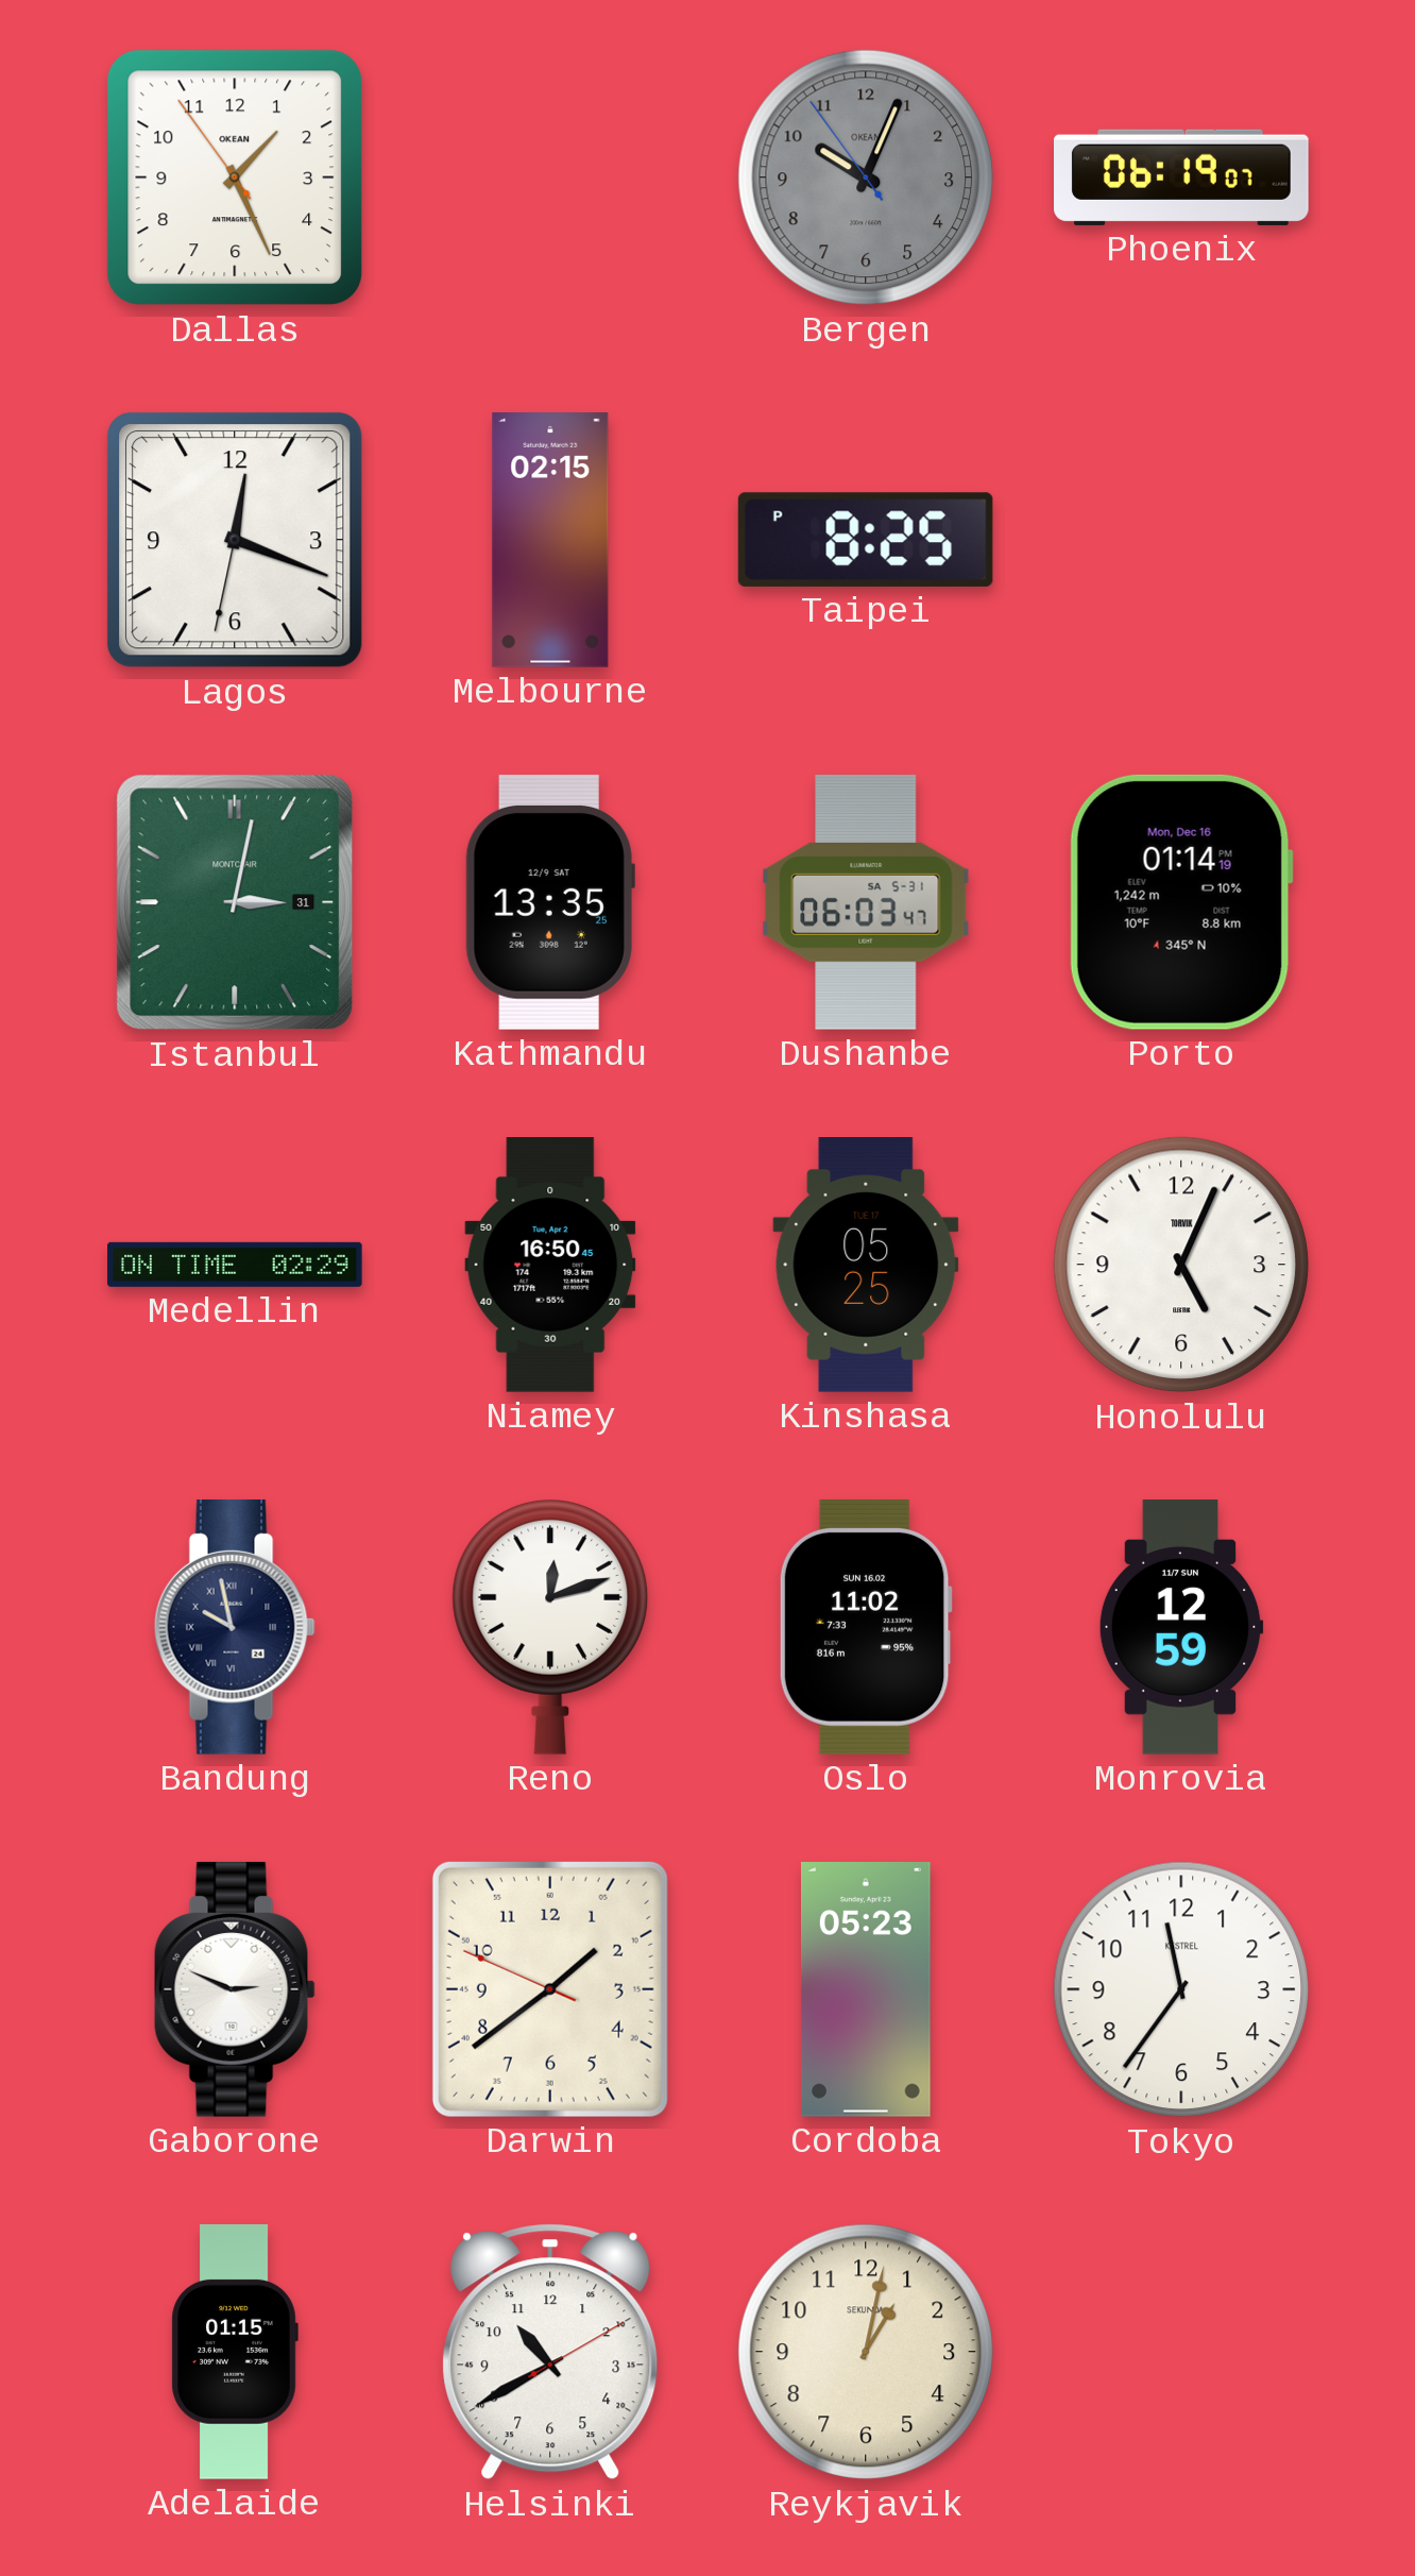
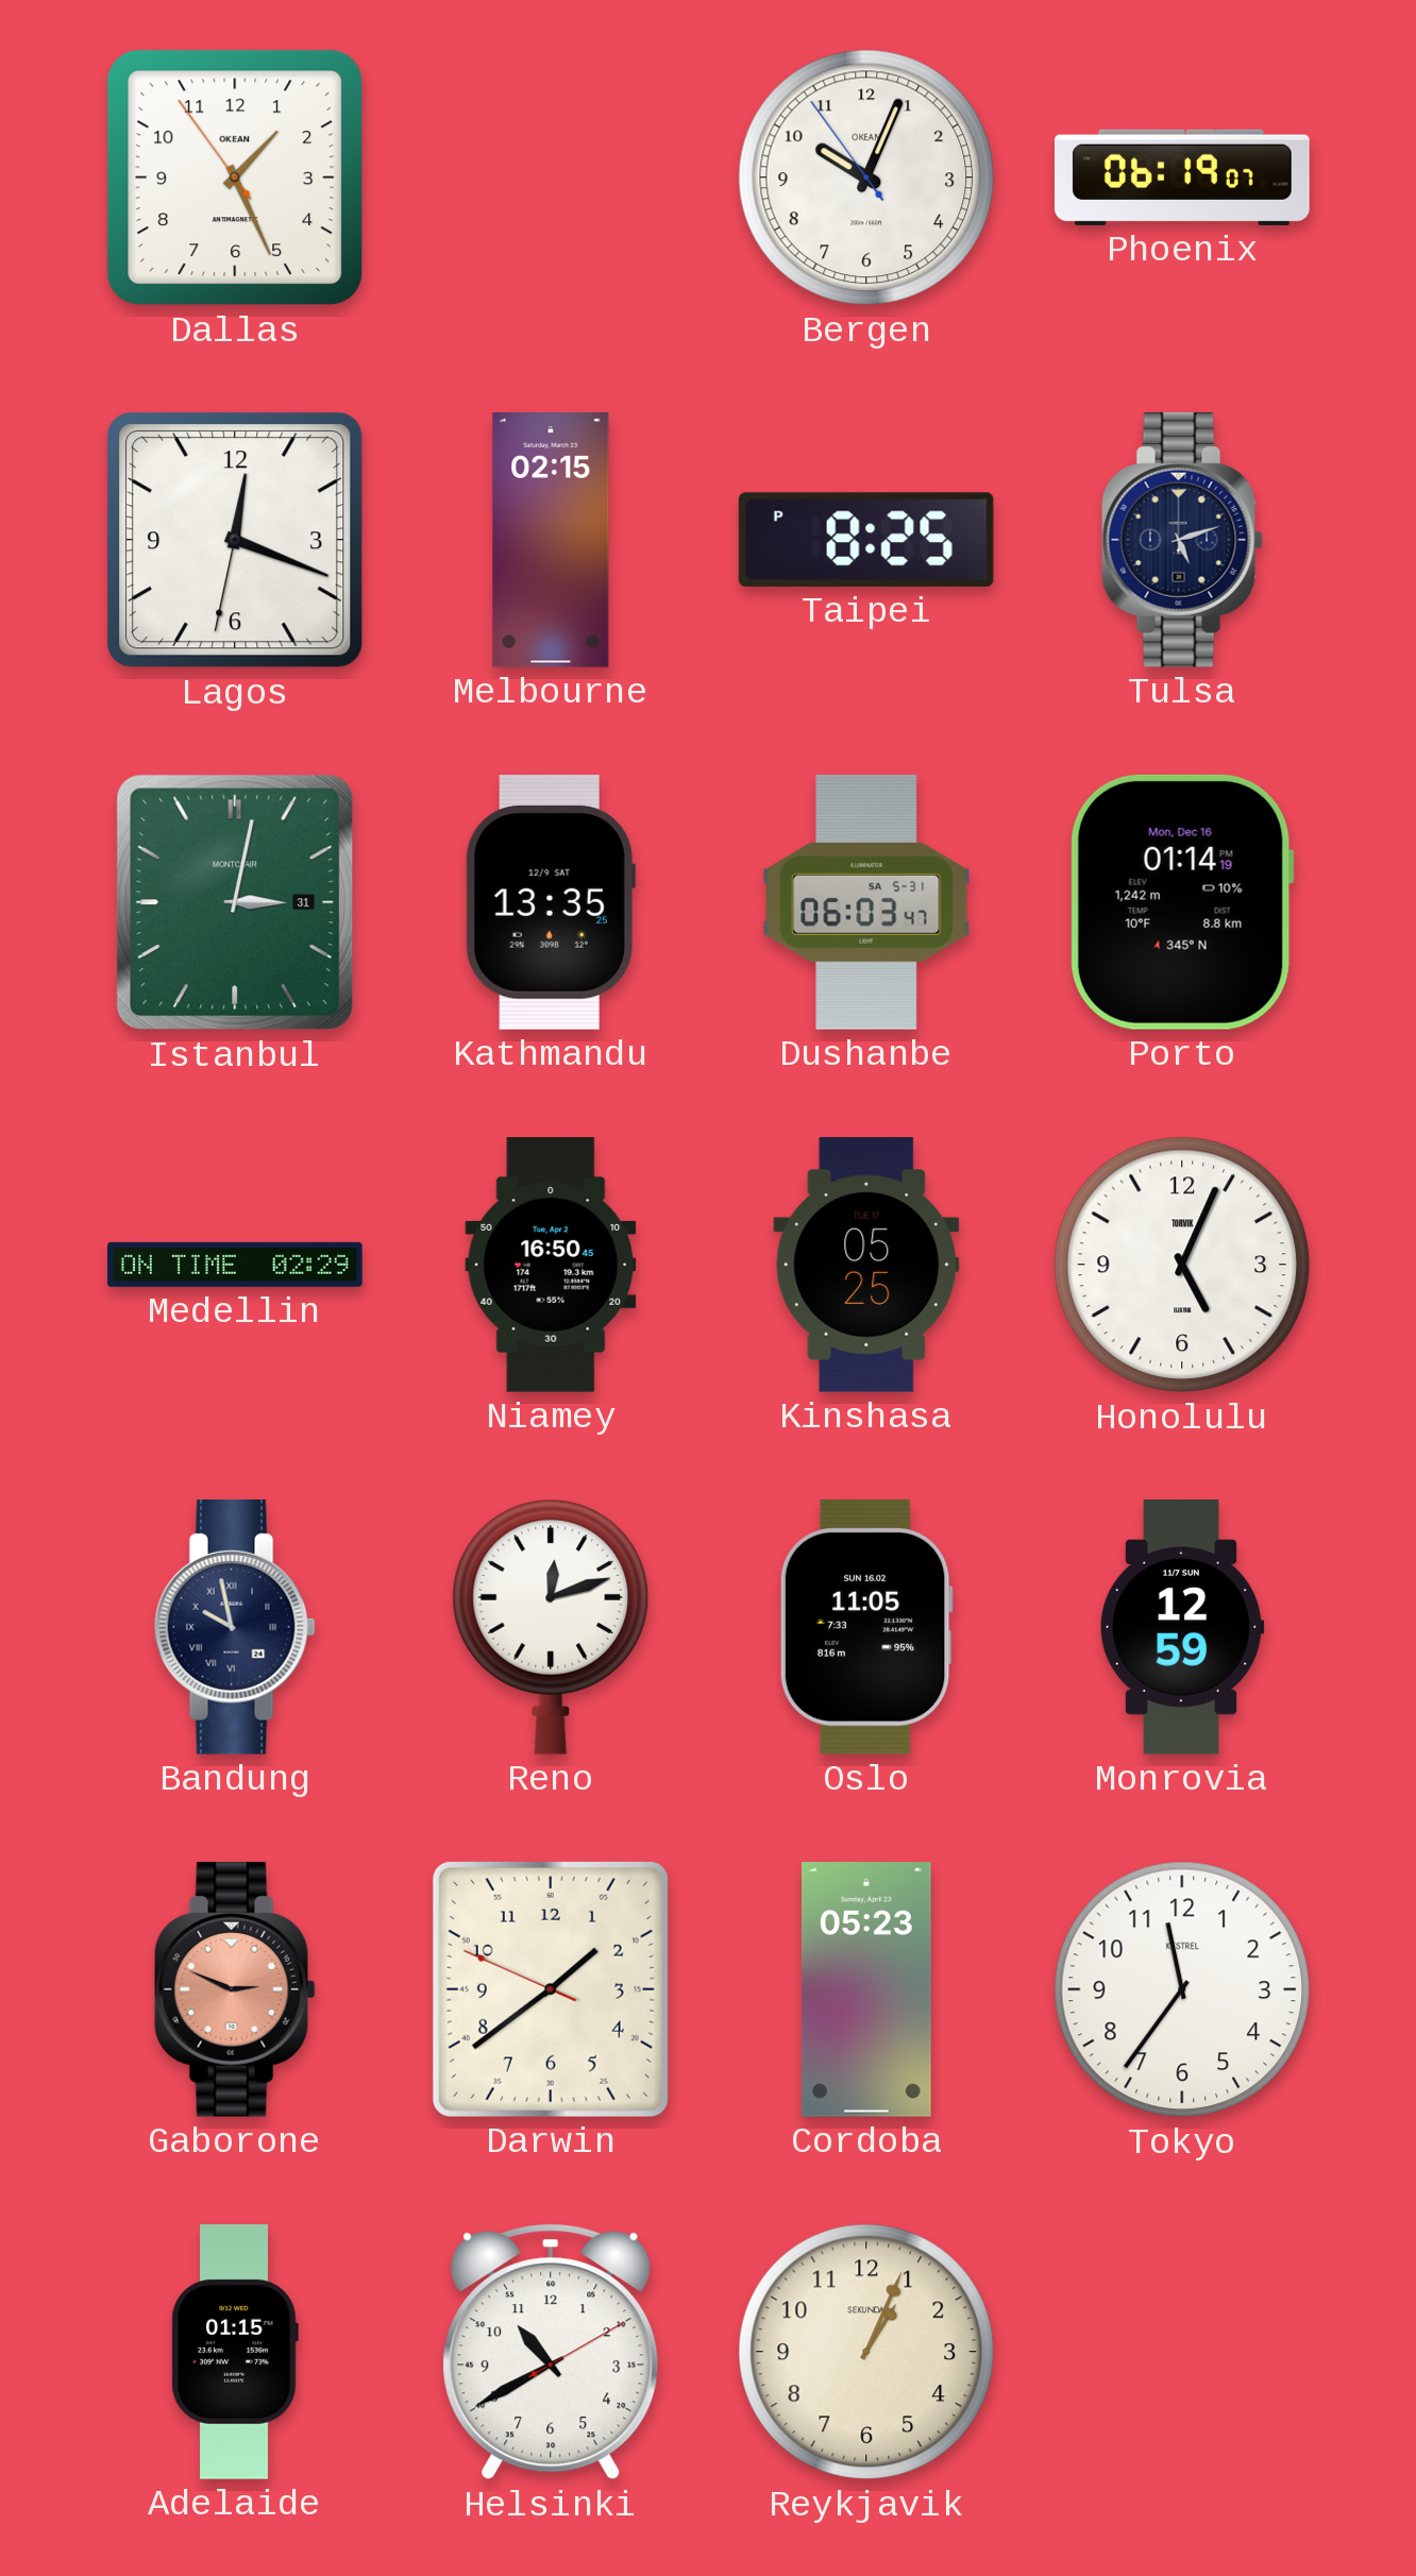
Bergen dial: grey -> white
Tulsa: none -> 5:12
Oslo: 11:02 -> 11:05
Gaborone dial: white -> salmon
Reykjavik: 1:02 -> 1:04
